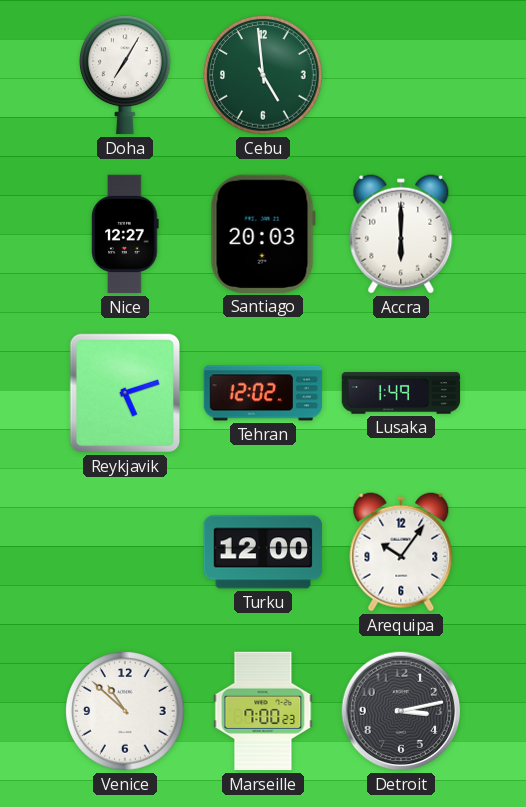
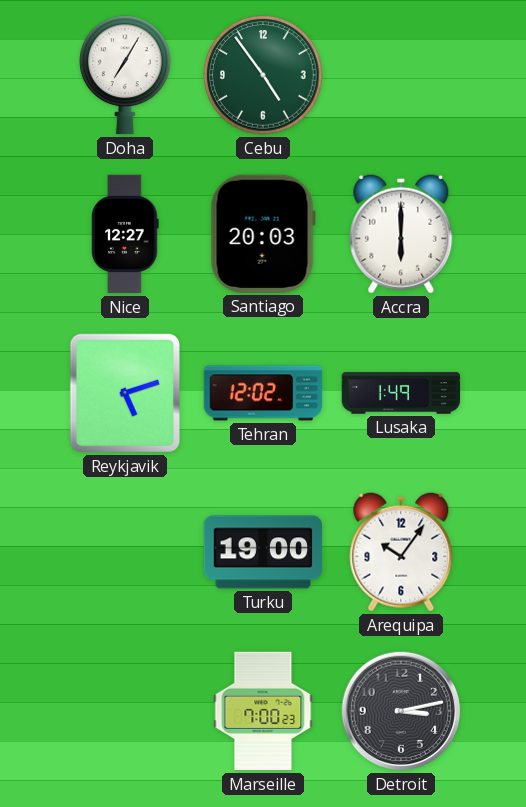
Cebu: 4:59 -> 4:54
Turku: 12:00 -> 19:00
Venice: 10:52 -> none
